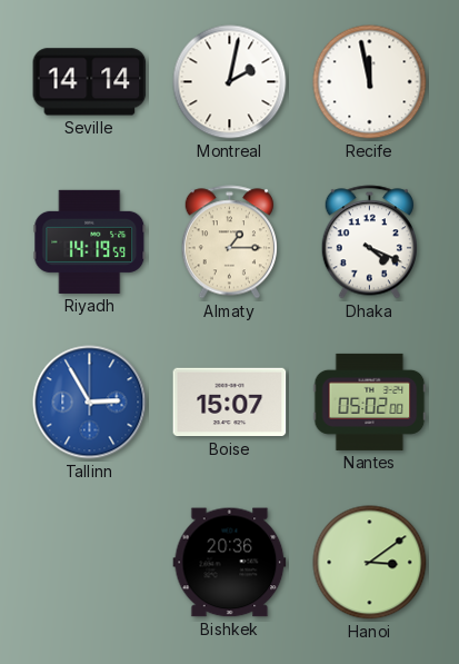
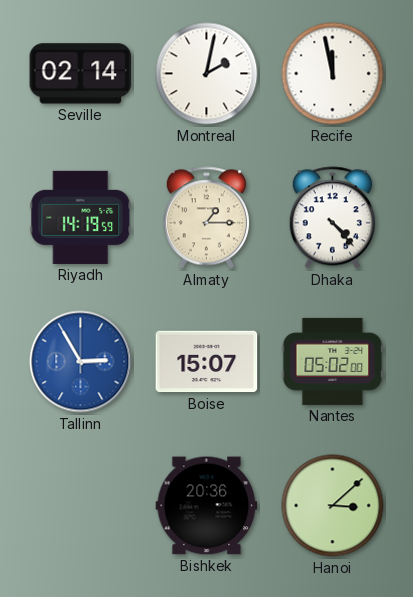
Seville: 14:14 -> 02:14
Dhaka: 4:19 -> 4:23
Hanoi: 3:09 -> 3:08
